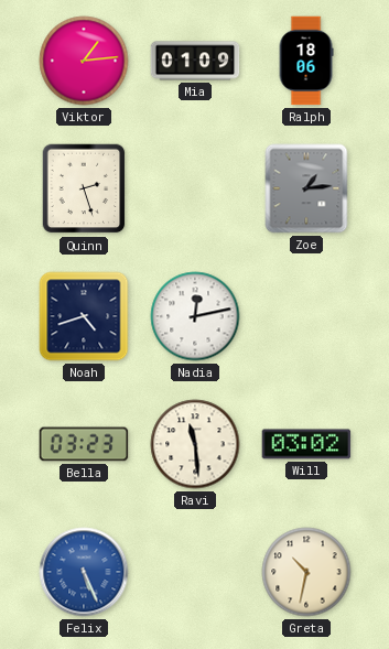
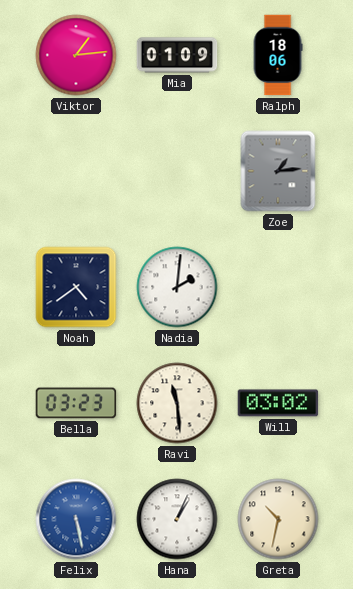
Quinn: 2:27 -> none
Noah: 4:42 -> 4:39
Nadia: 12:13 -> 2:01
Felix: 5:26 -> 5:28
Hana: none -> 1:04
